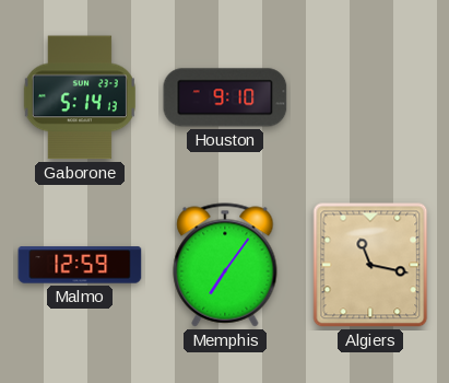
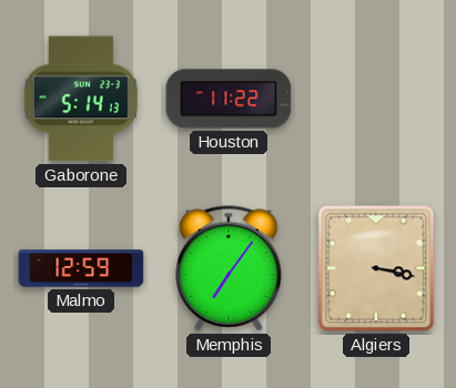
Houston: 9:10 -> 11:22
Algiers: 11:17 -> 3:17
